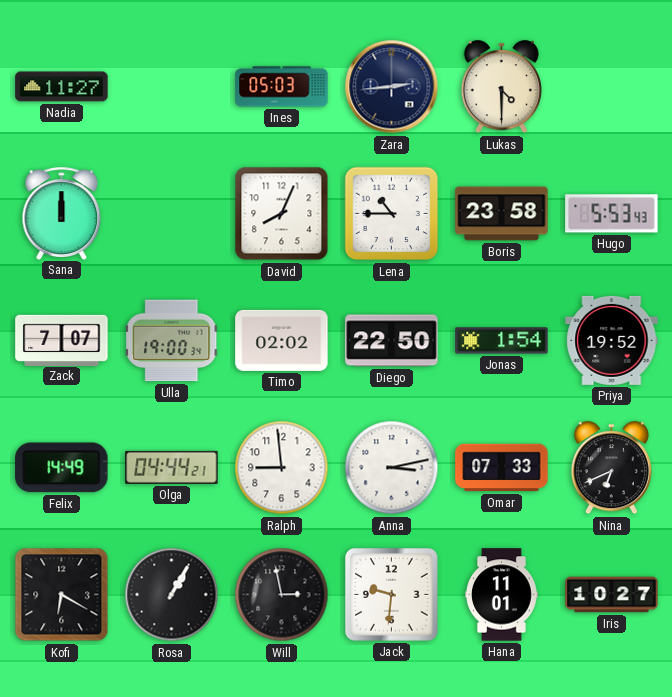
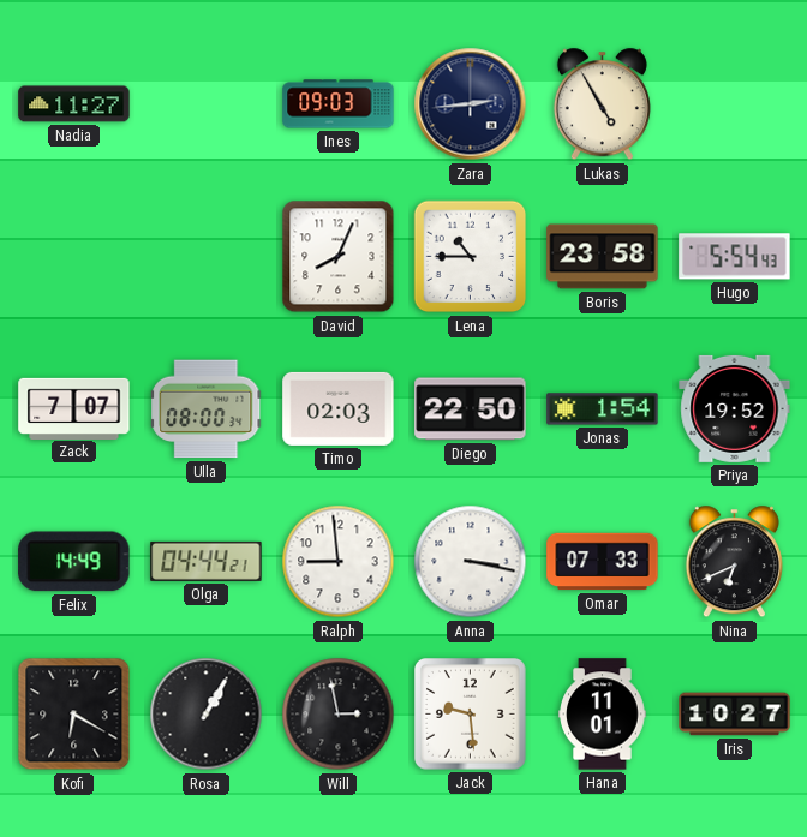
Ines: 05:03 -> 09:03
Lukas: 4:30 -> 4:55
Sana: 12:00 -> none
Hugo: 5:53 -> 5:54
Ulla: 19:00 -> 08:00
Timo: 02:02 -> 02:03
Anna: 3:13 -> 3:17
Jack: 9:31 -> 9:29
